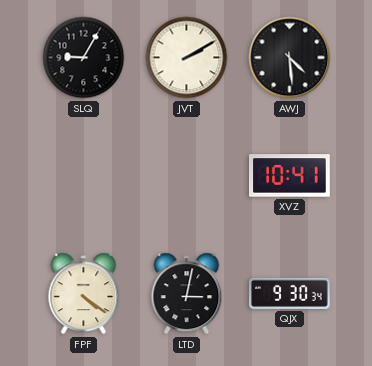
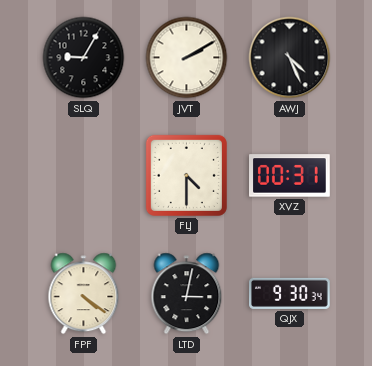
AWJ: 4:29 -> 4:26
FLJ: none -> 4:30
XVZ: 10:41 -> 00:31
